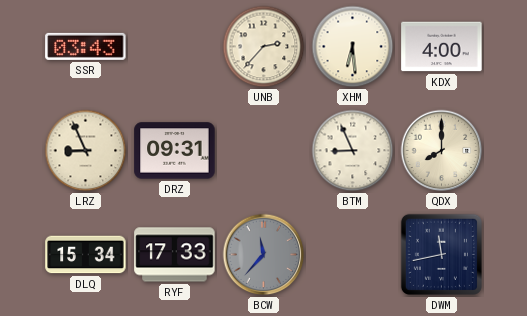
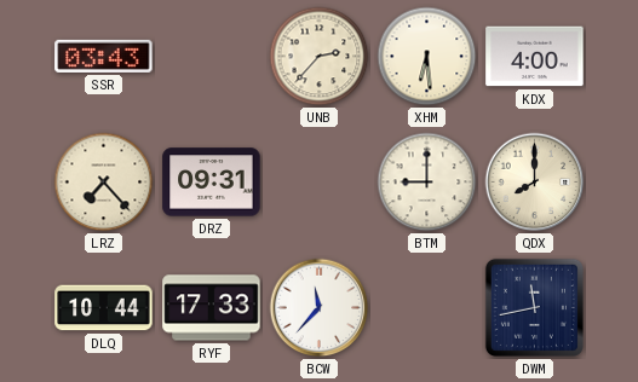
LRZ: 8:56 -> 7:23
BTM: 8:56 -> 9:00
DLQ: 15:34 -> 10:44
BCW dial: grey -> white
